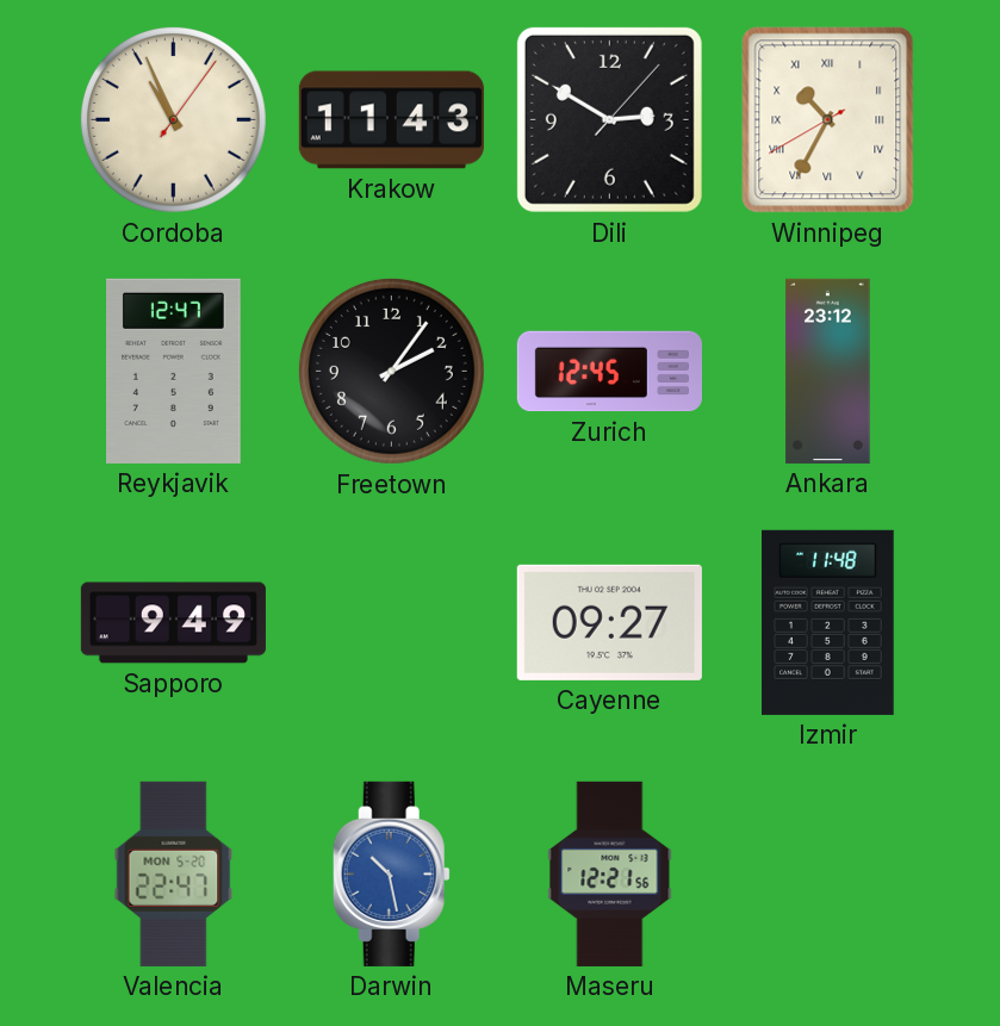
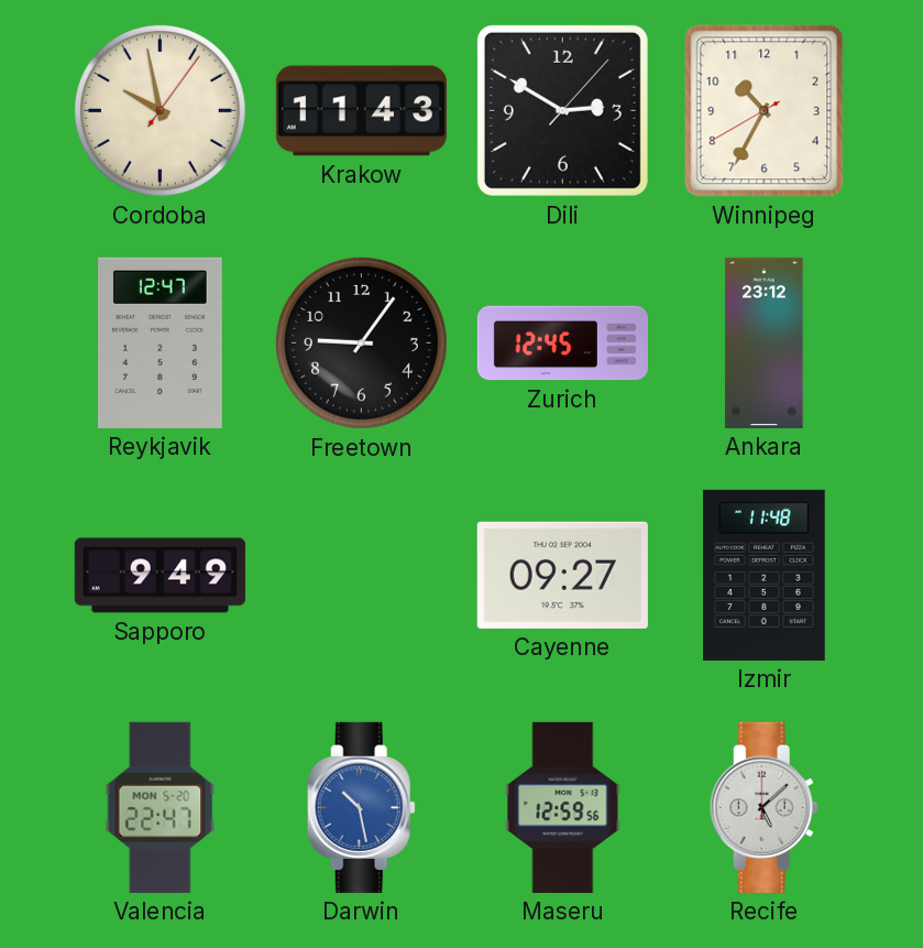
Cordoba: 10:56 -> 9:58
Winnipeg numerals: Roman -> Arabic
Freetown: 2:06 -> 9:06
Maseru: 12:21 -> 12:59
Recife: none -> 5:08
